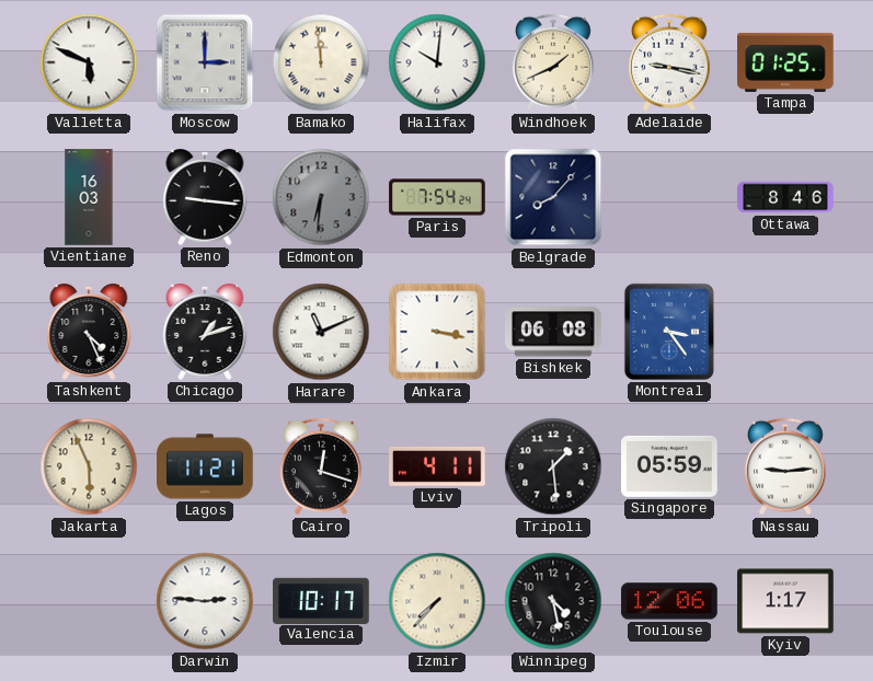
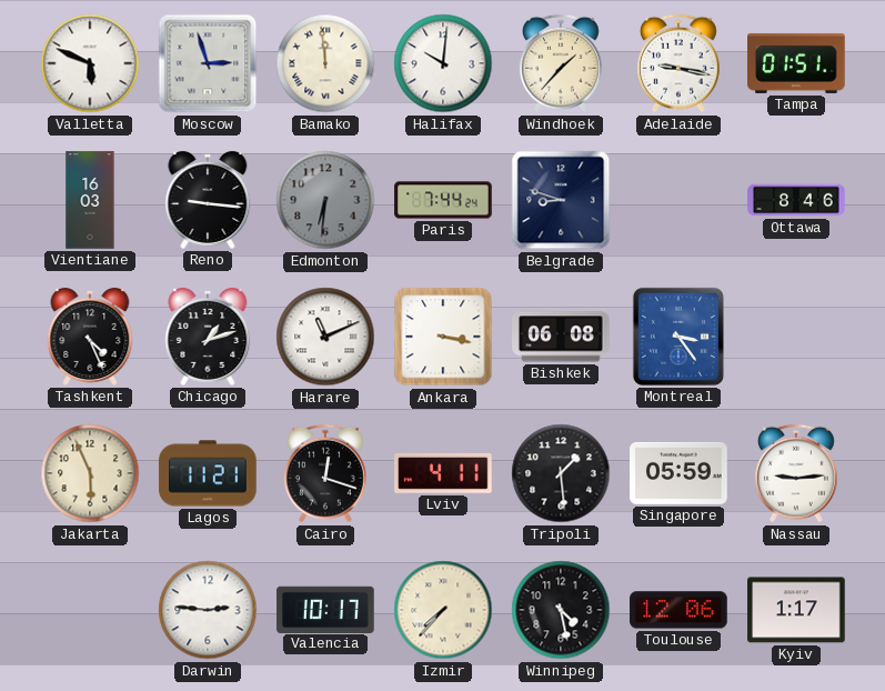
Moscow: 3:00 -> 2:57
Windhoek: 1:41 -> 1:37
Tampa: 01:25 -> 01:51
Paris: 7:54 -> 7:44
Belgrade: 8:07 -> 8:48
